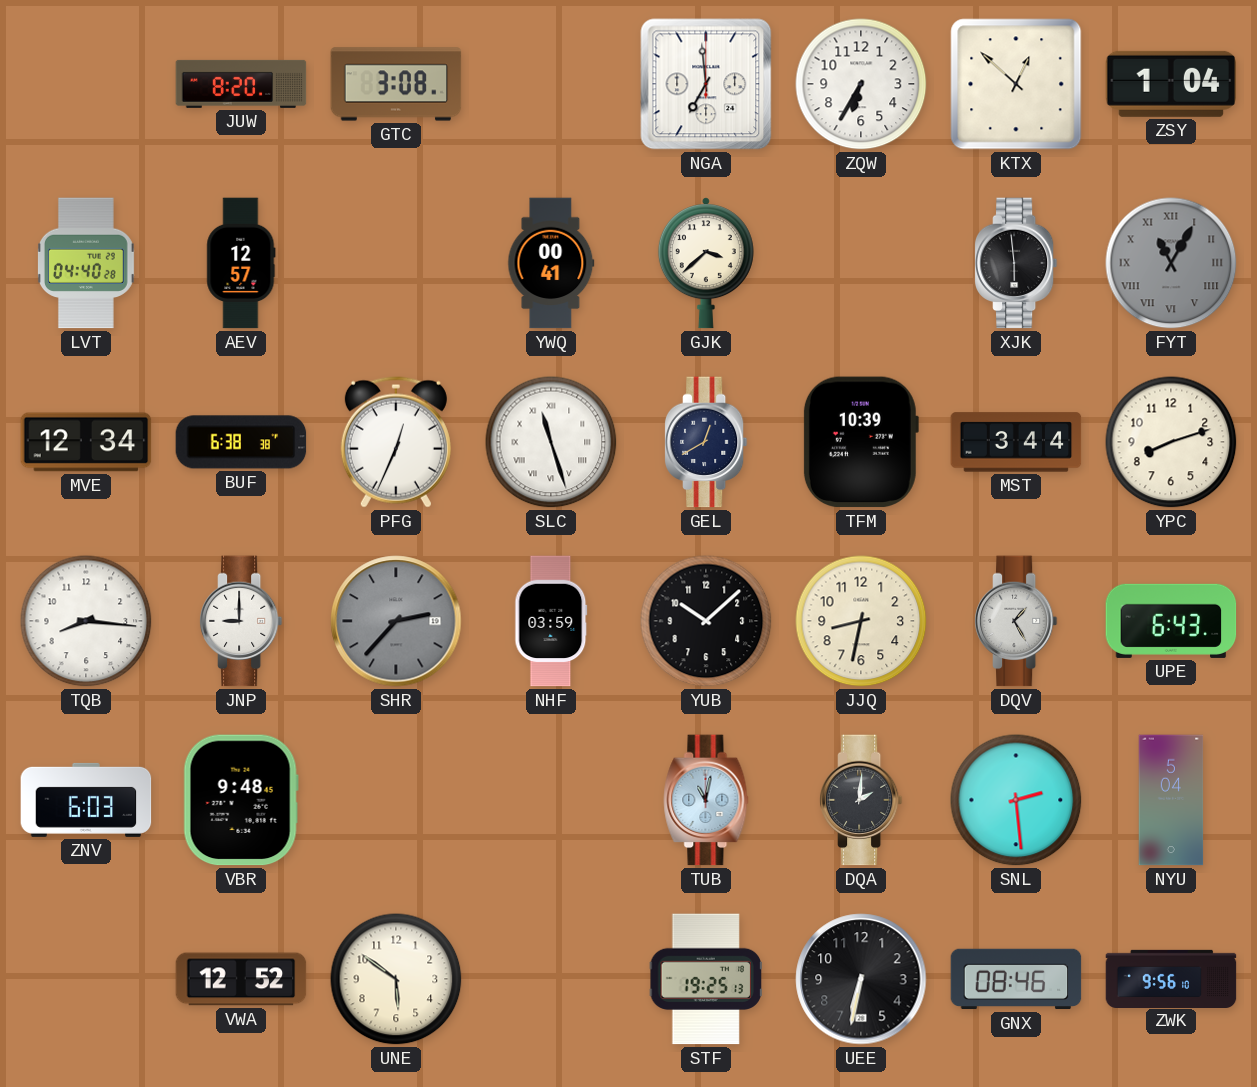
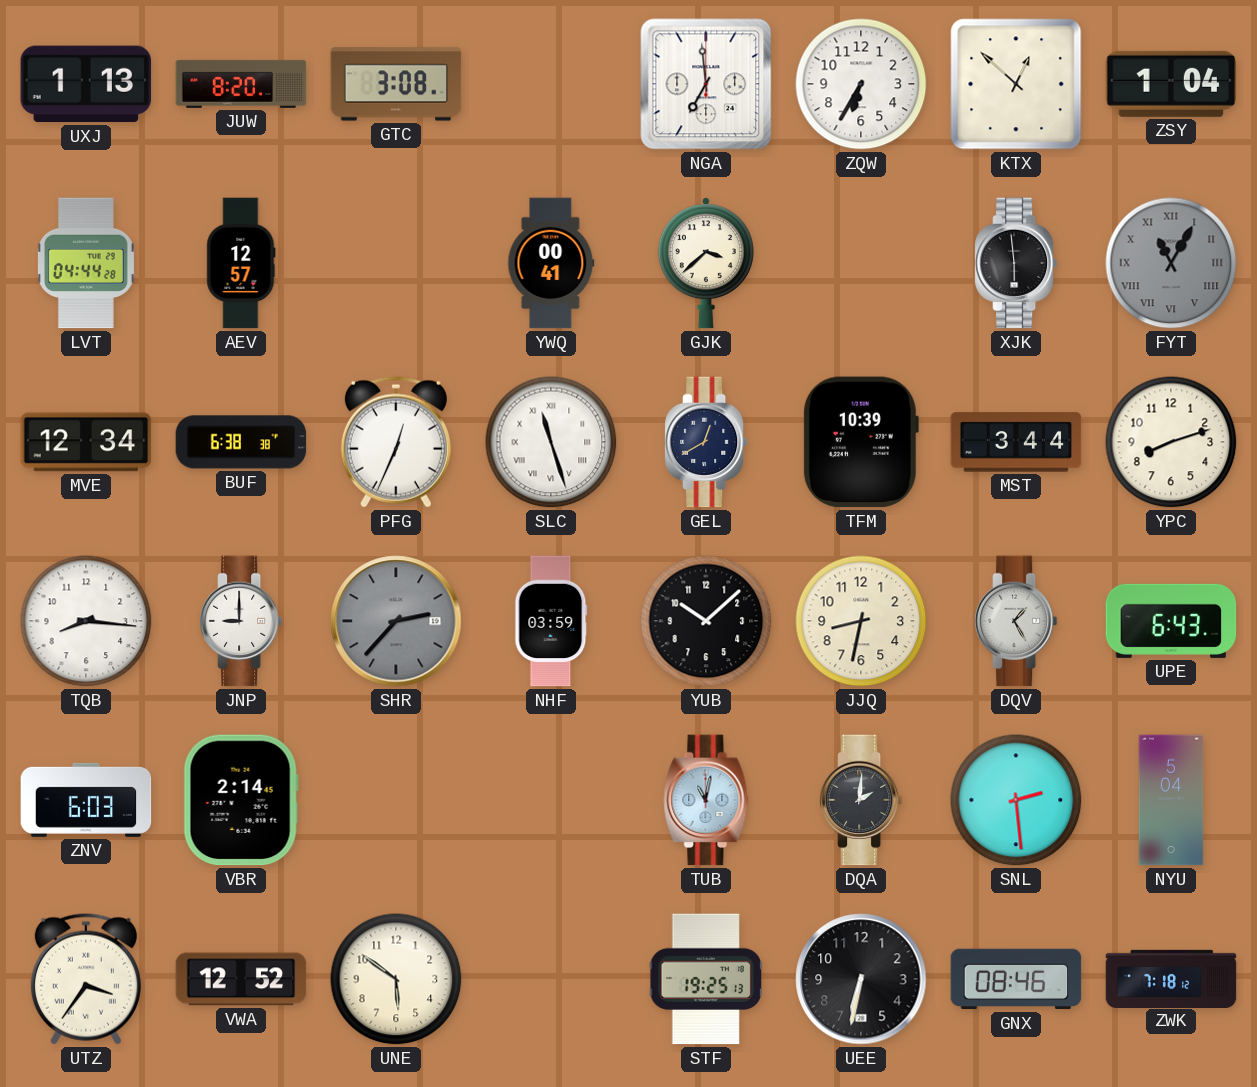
UXJ: none -> 1:13
LVT: 04:40 -> 04:44
VBR: 9:48 -> 2:14
UTZ: none -> 3:36
ZWK: 9:56 -> 7:18
